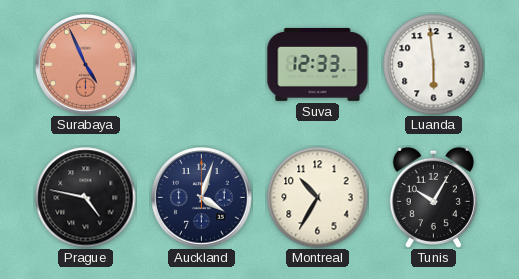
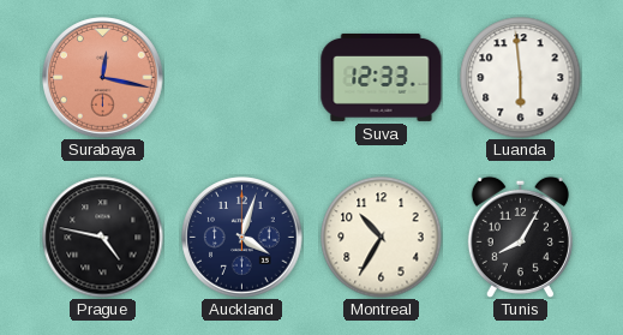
Surabaya: 4:56 -> 12:17
Tunis: 10:05 -> 8:05
